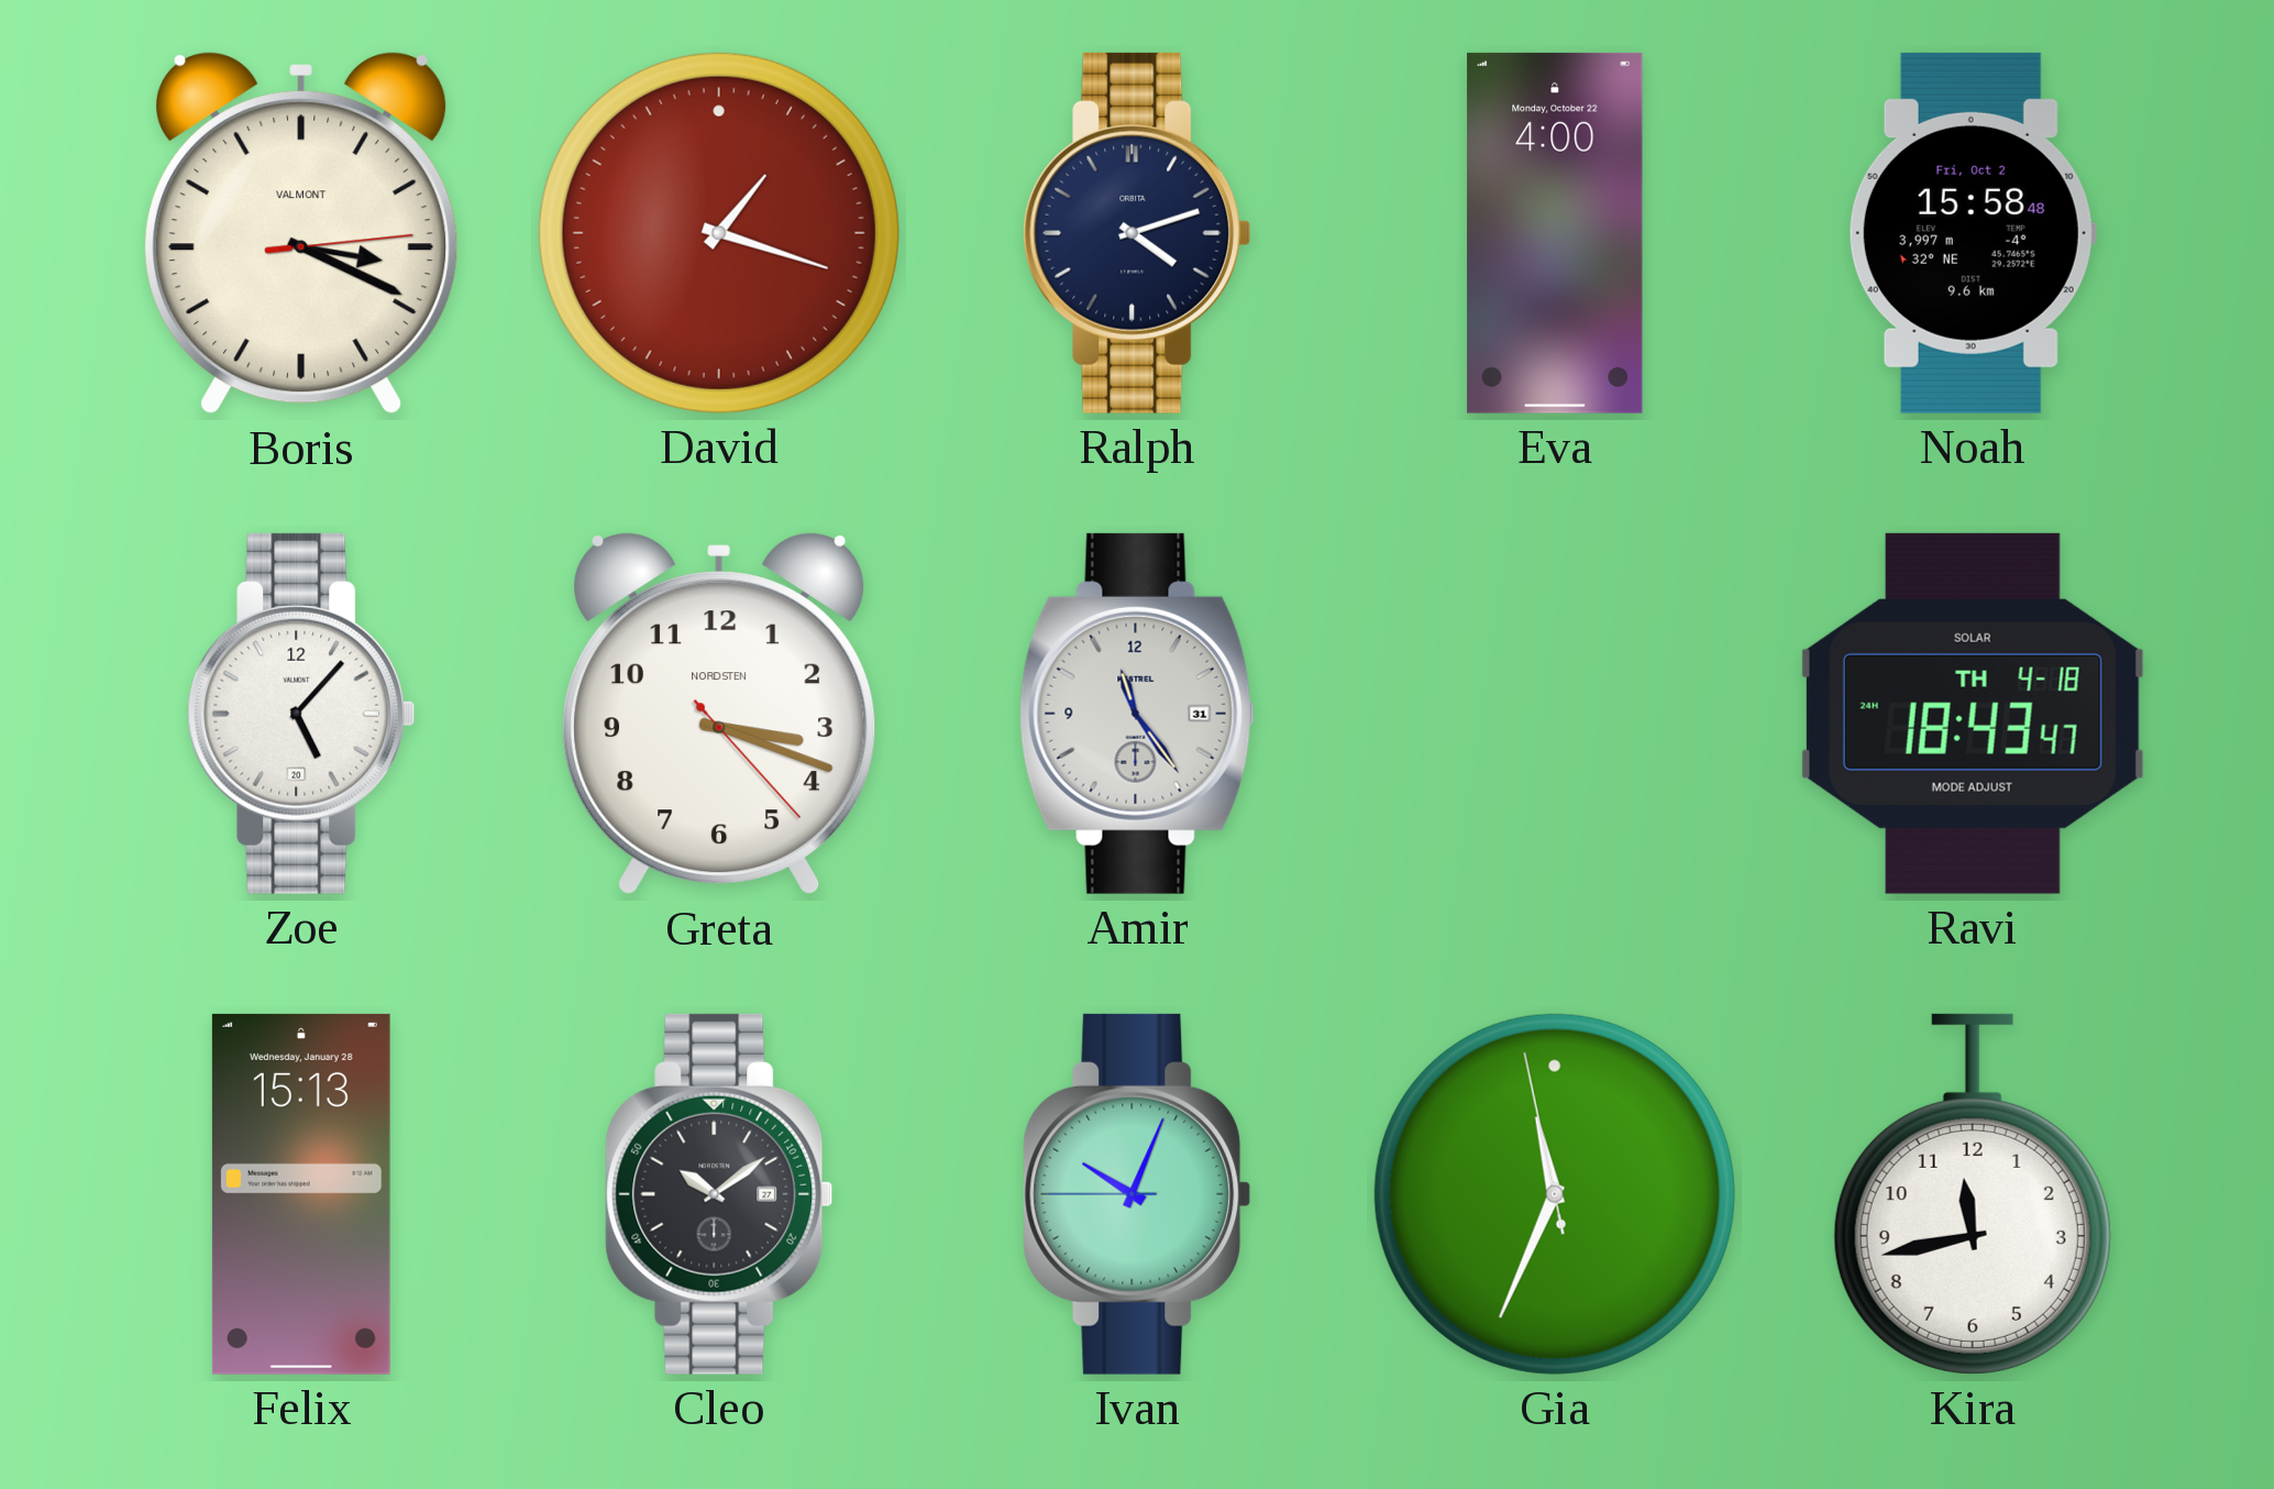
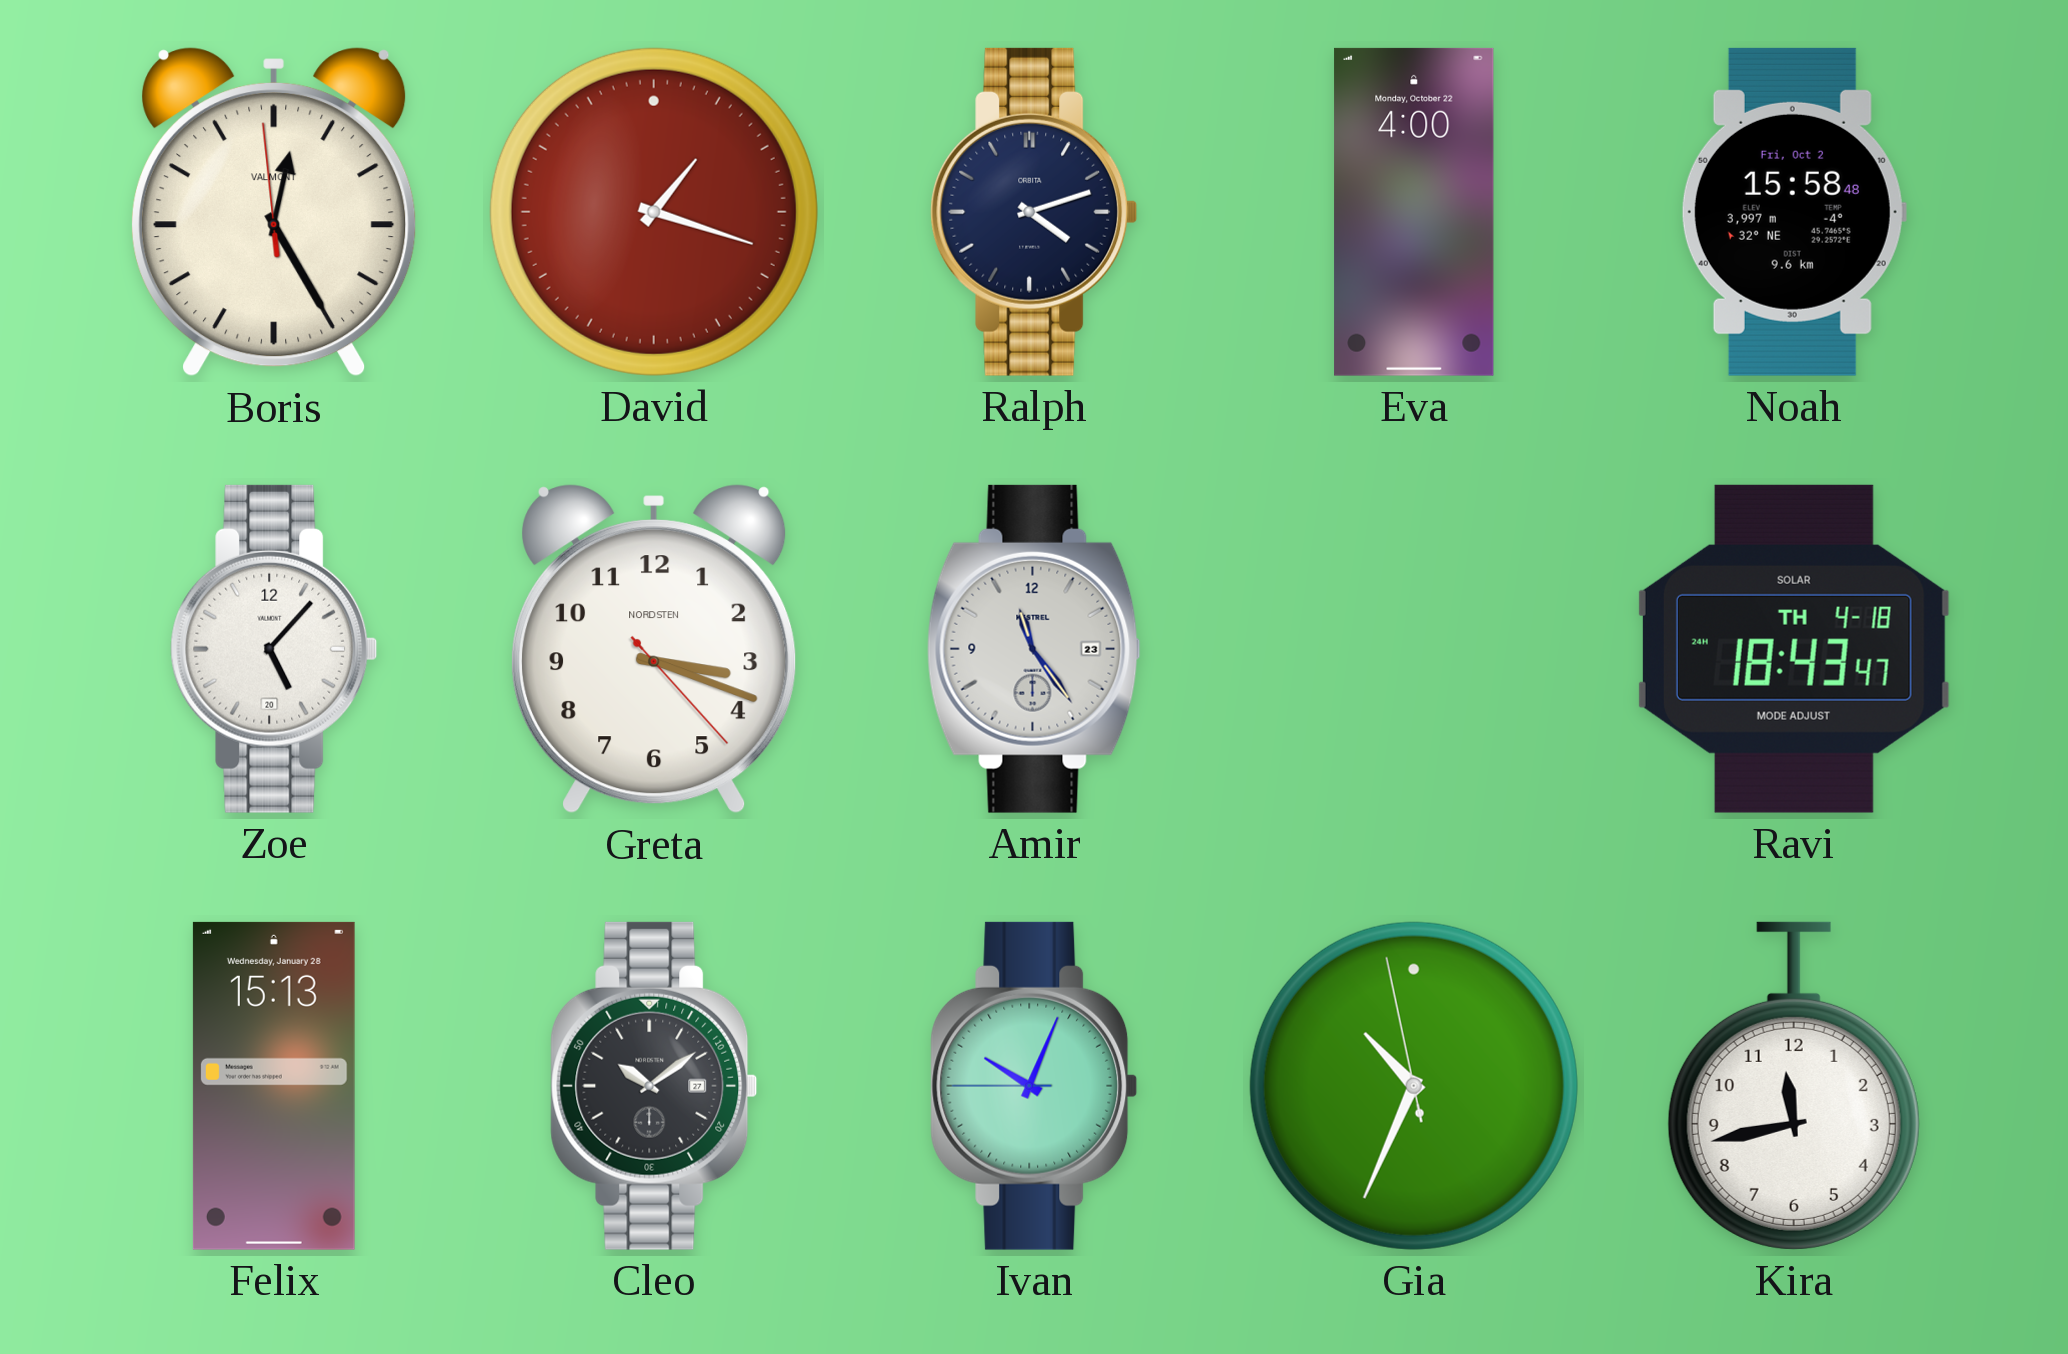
Boris: 3:19 -> 12:24
Amir date: 31 -> 23
Gia: 11:33 -> 10:33
